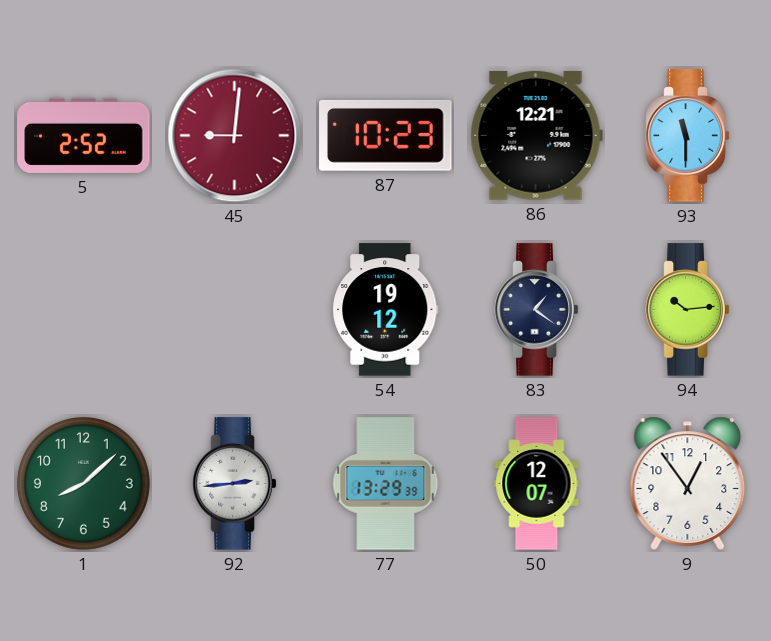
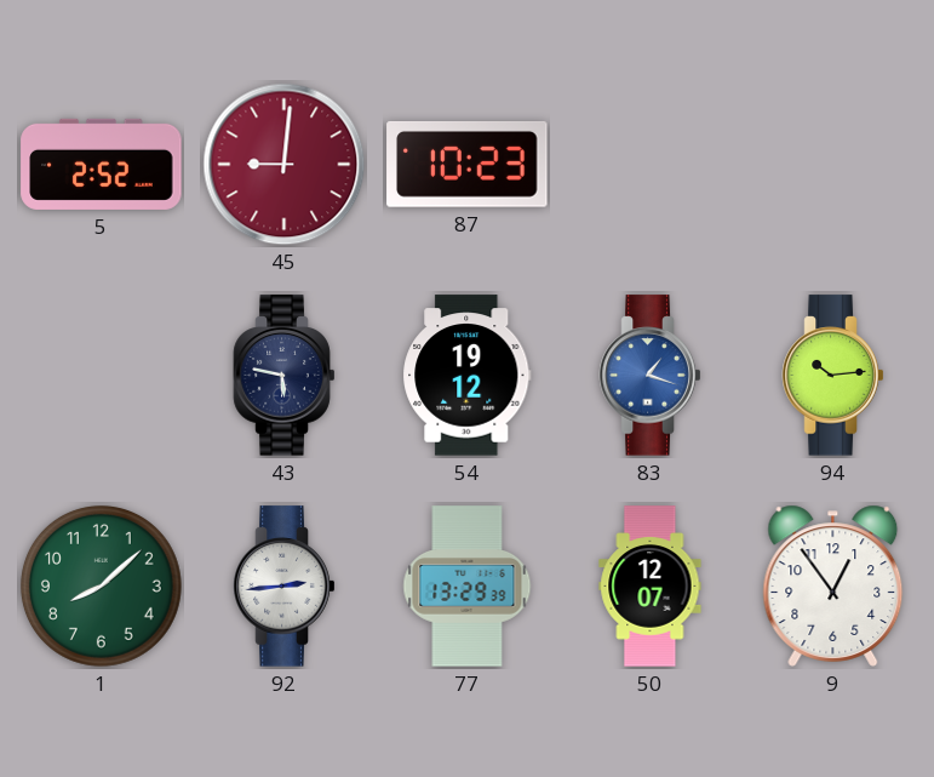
86: 12:21 -> none
93: 11:30 -> none
43: none -> 5:47
83: 1:21 -> 1:18
83 dial: navy -> blue
